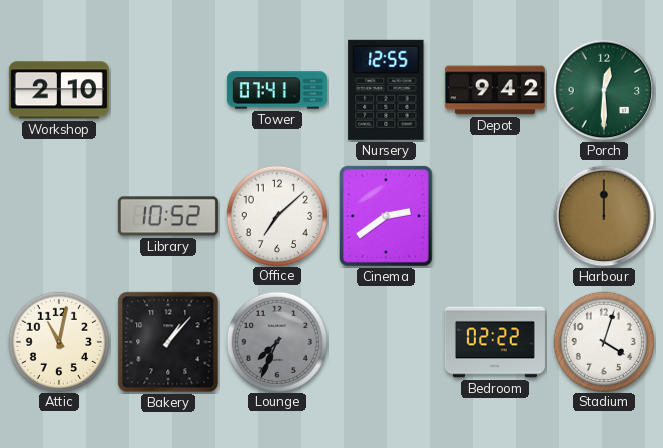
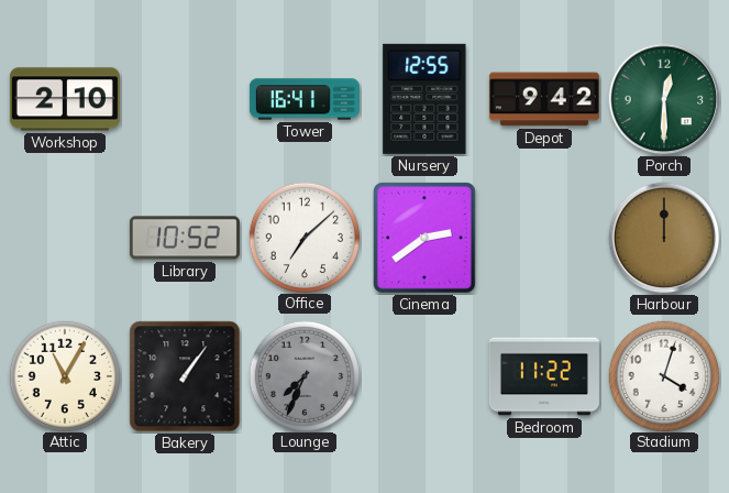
Tower: 07:41 -> 16:41
Attic: 11:02 -> 11:05
Bakery: 1:07 -> 1:06
Bedroom: 02:22 -> 11:22
